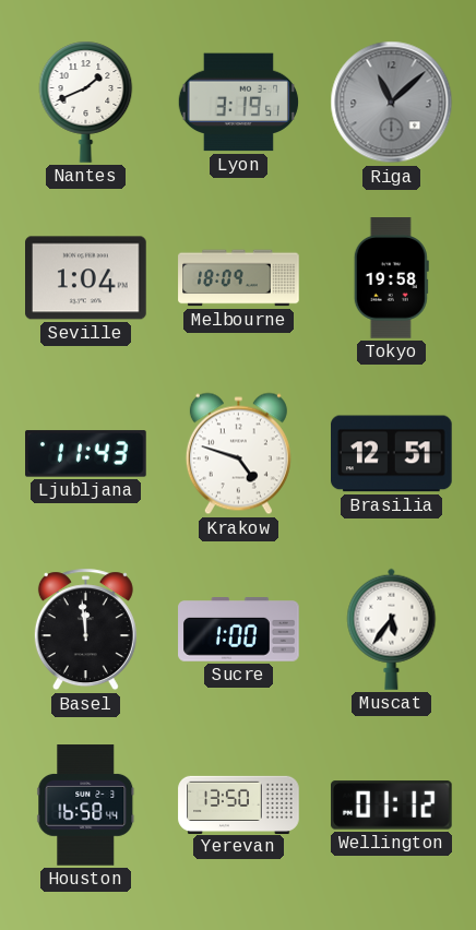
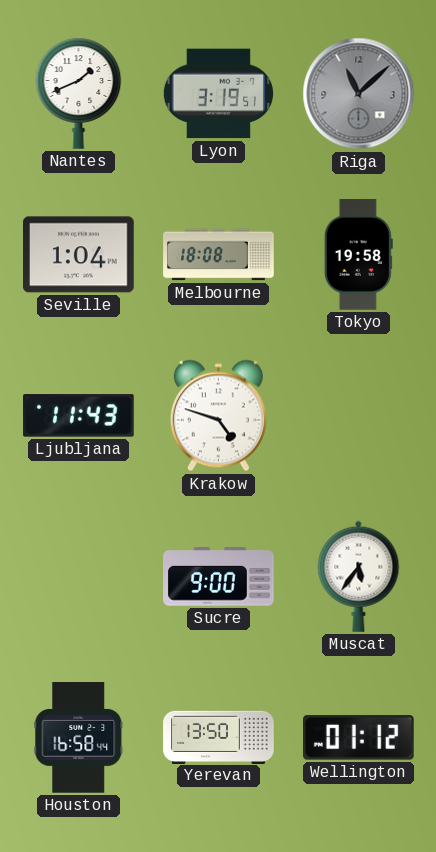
Melbourne: 18:09 -> 18:08
Brasilia: 12:51 -> none
Basel: 11:59 -> none
Sucre: 1:00 -> 9:00
